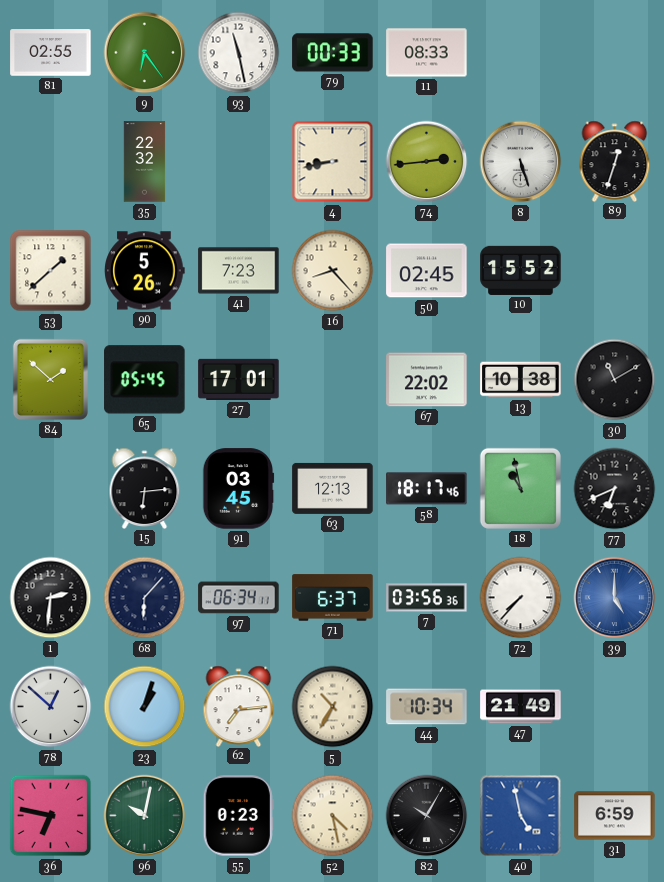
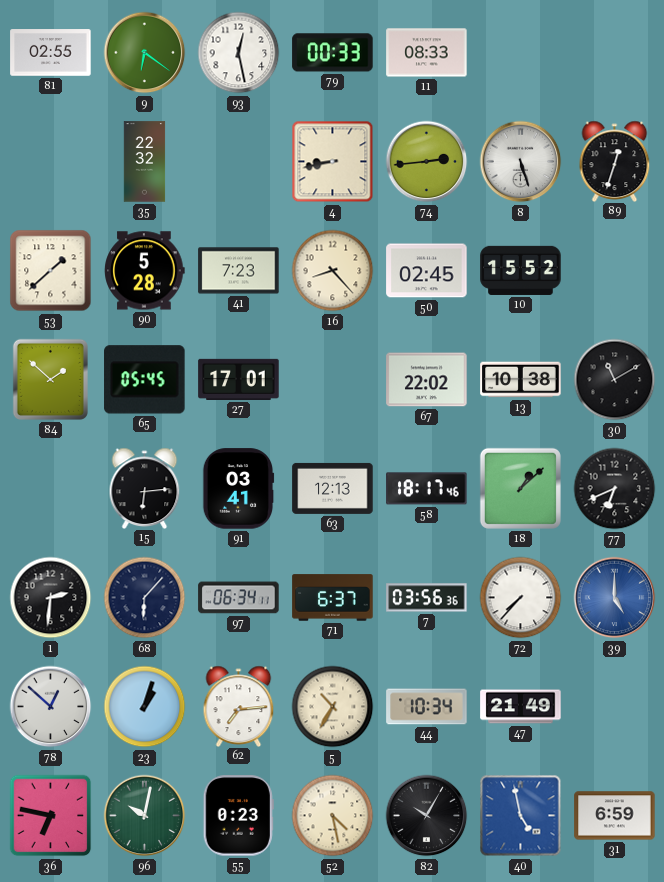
9: 6:24 -> 6:21
93: 11:28 -> 12:28
90: 5:26 -> 5:28
91: 03:45 -> 03:41
18: 10:58 -> 1:08
